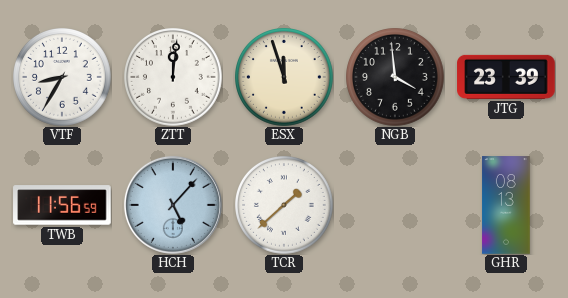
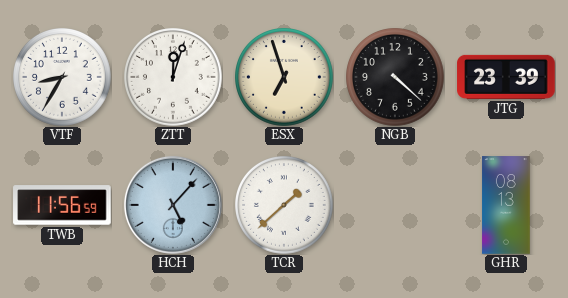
ZTT: 12:01 -> 12:03
ESX: 11:57 -> 6:57
NGB: 3:59 -> 4:22
